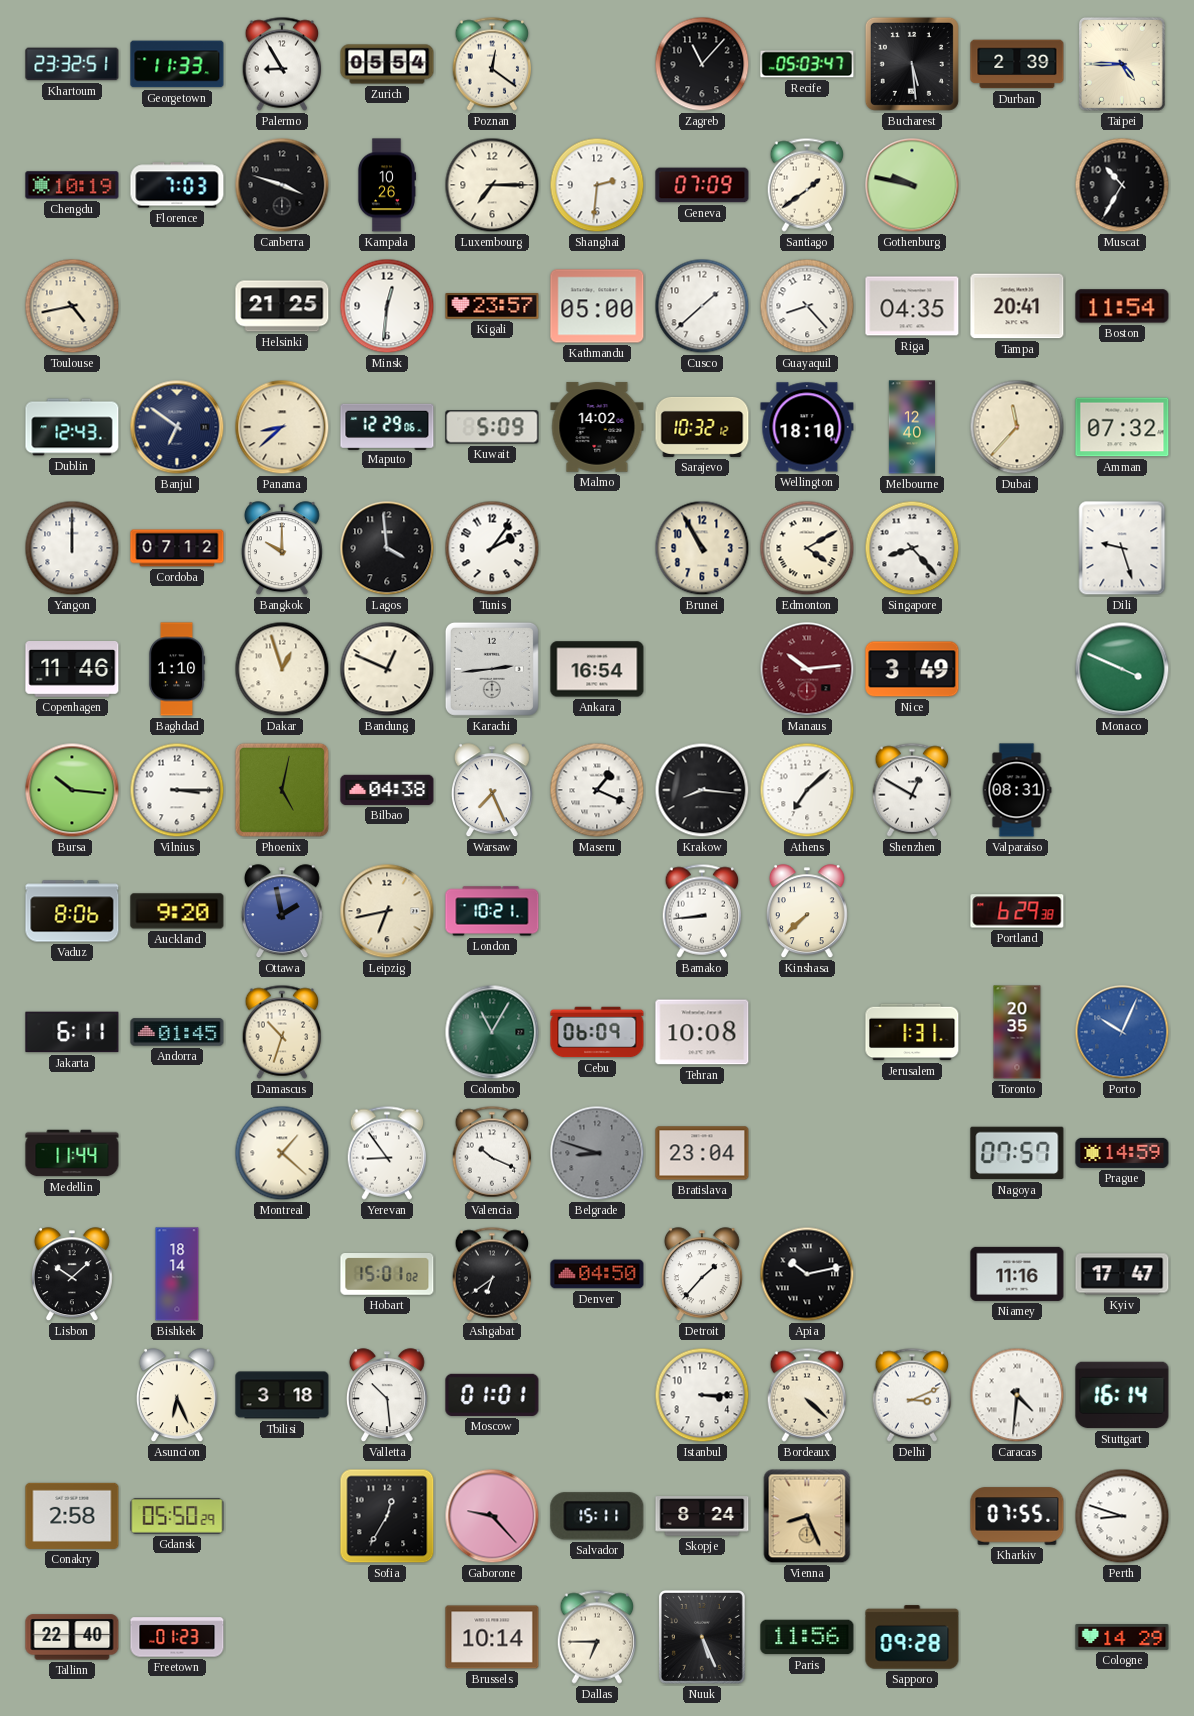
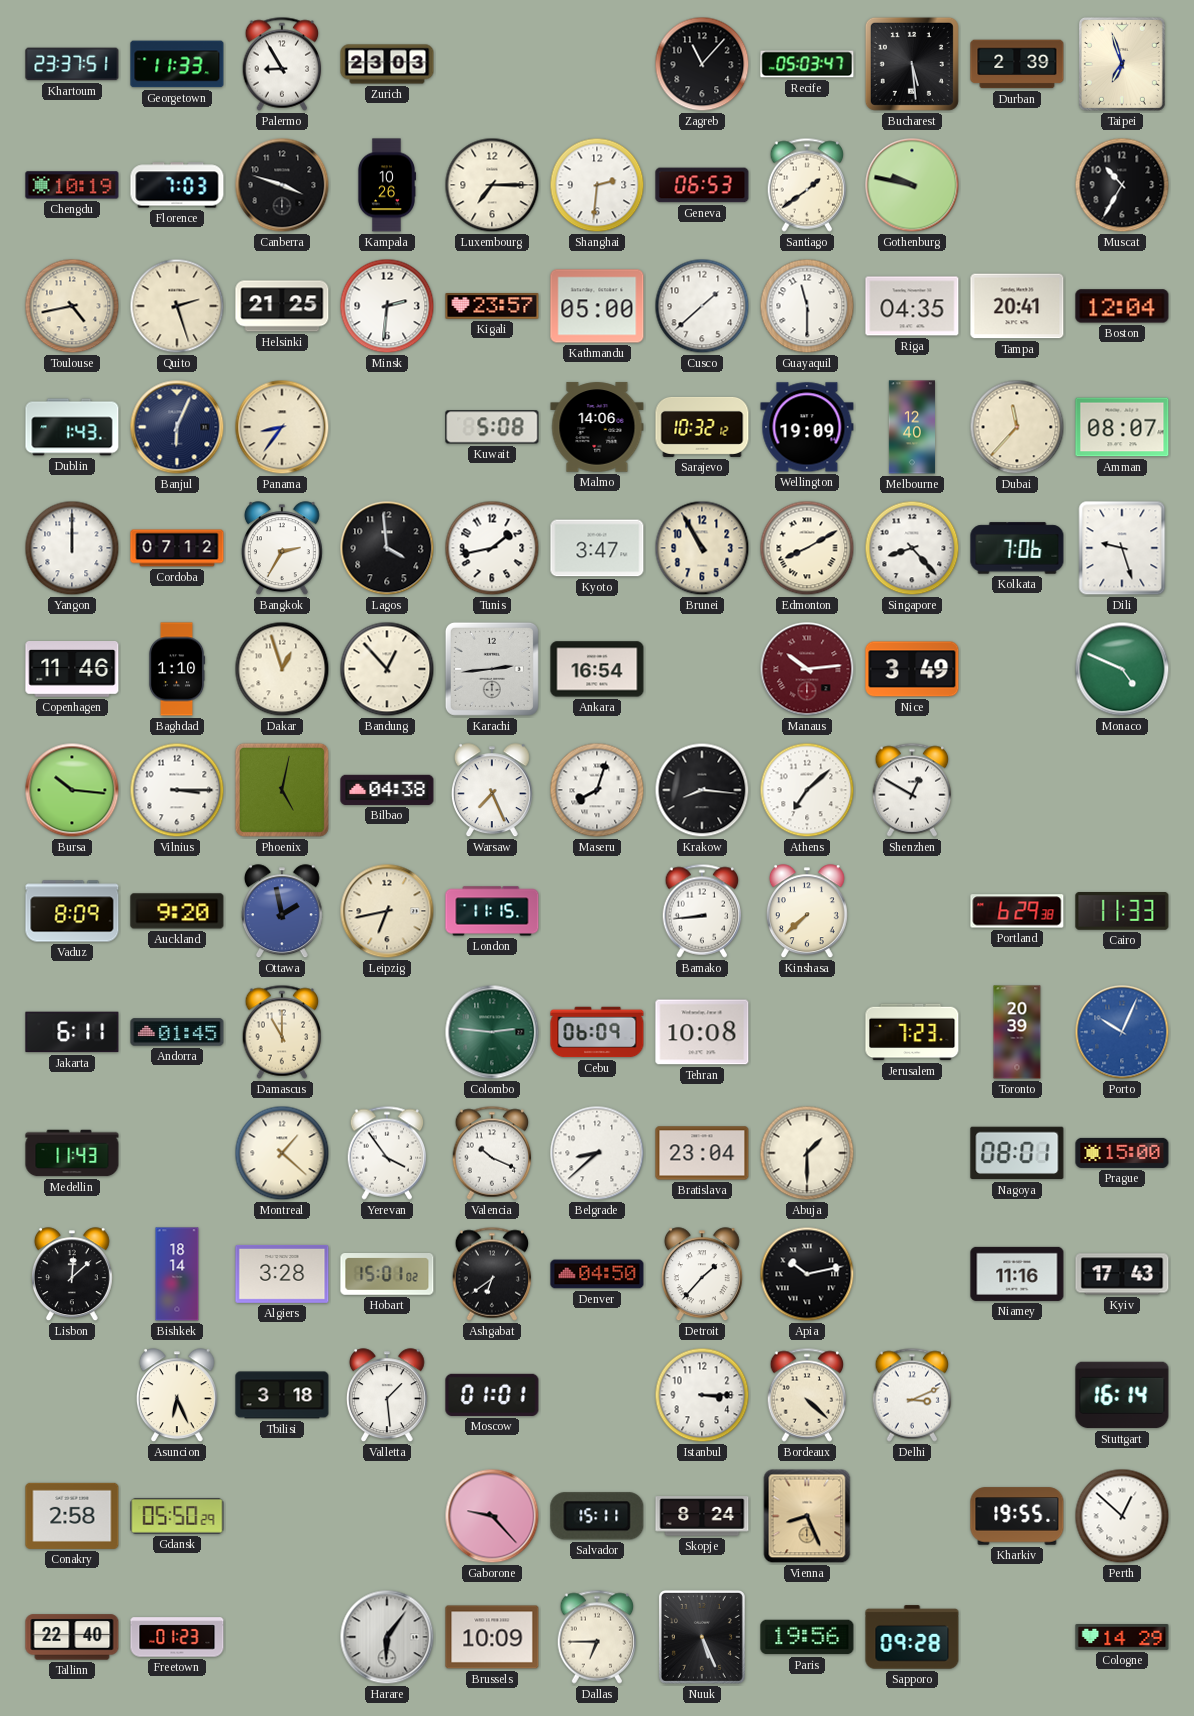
Khartoum: 23:32 -> 23:37
Zurich: 05:54 -> 23:03
Poznan: 12:21 -> none
Taipei: 4:45 -> 6:57
Geneva: 07:09 -> 06:53
Quito: none -> 2:27
Minsk: 12:31 -> 2:31
Guayaquil: 8:23 -> 11:30
Boston: 11:54 -> 12:04
Dublin: 12:43 -> 1:43
Banjul: 6:51 -> 6:04
Panama: 8:38 -> 8:36
Maputo: 12:29 -> none
Kuwait: 5:09 -> 5:08
Malmo: 14:02 -> 14:06
Wellington: 18:10 -> 19:09
Amman: 07:32 -> 08:07
Bangkok: 10:00 -> 2:35
Tunis: 2:06 -> 1:43
Kyoto: none -> 3:47
Edmonton: 4:10 -> 8:10
Kolkata: none -> 7:06
Bandung: 12:49 -> 12:53
Monaco: 3:49 -> 4:49
Maseru: 1:19 -> 8:03
Valparaiso: 08:31 -> none
Vaduz: 8:06 -> 8:09
London: 10:21 -> 11:15
Cairo: none -> 11:33
Damascus: 10:33 -> 11:00
Colombo: 11:05 -> 2:46
Jerusalem: 1:31 -> 7:23
Toronto: 20:35 -> 20:39
Medellin: 11:44 -> 11:43
Yerevan: 8:54 -> 3:54
Belgrade: 8:48 -> 8:38
Belgrade dial: grey -> white
Abuja: none -> 1:30
Nagoya: 07:57 -> 08:01
Prague: 14:59 -> 15:00
Lisbon: 10:08 -> 12:08
Algiers: none -> 3:28
Kyiv: 17:47 -> 17:43
Valletta: 10:29 -> 1:29
Caracas: 4:31 -> none
Sofia: 12:35 -> none
Kharkiv: 07:55 -> 19:55
Perth: 8:48 -> 12:52
Harare: none -> 6:06
Brussels: 10:14 -> 10:09
Paris: 11:56 -> 19:56
